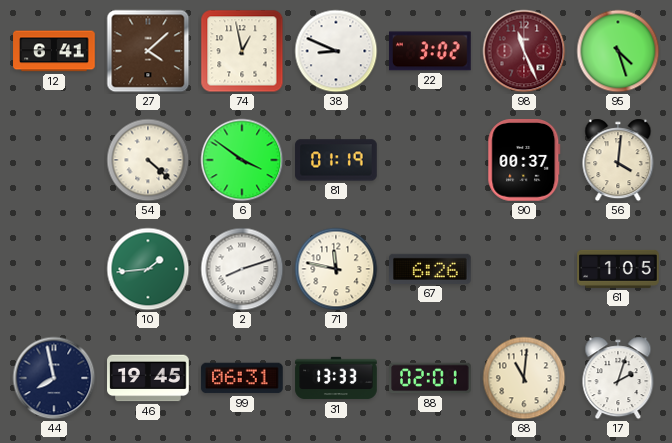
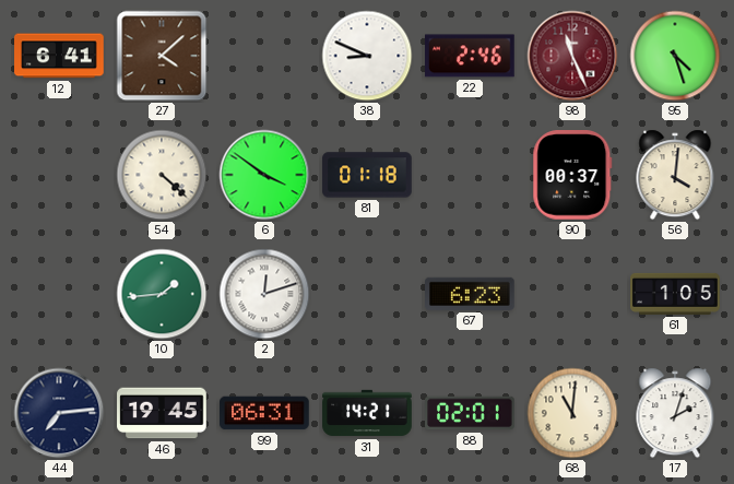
74: 12:58 -> none
22: 3:02 -> 2:46
81: 01:19 -> 01:18
2: 8:12 -> 12:12
71: 11:47 -> none
67: 6:26 -> 6:23
44: 7:58 -> 7:14
31: 13:33 -> 14:21
